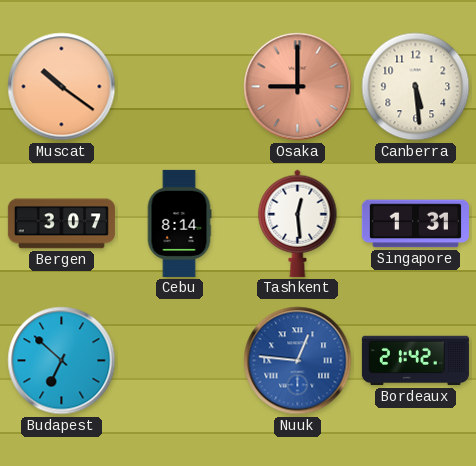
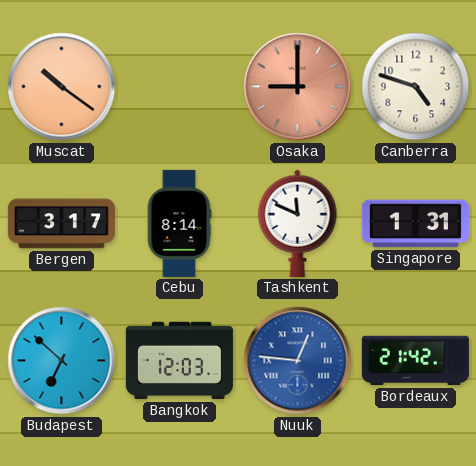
Canberra: 5:29 -> 4:48
Bergen: 3:07 -> 3:17
Tashkent: 12:29 -> 11:49
Bangkok: none -> 12:03
